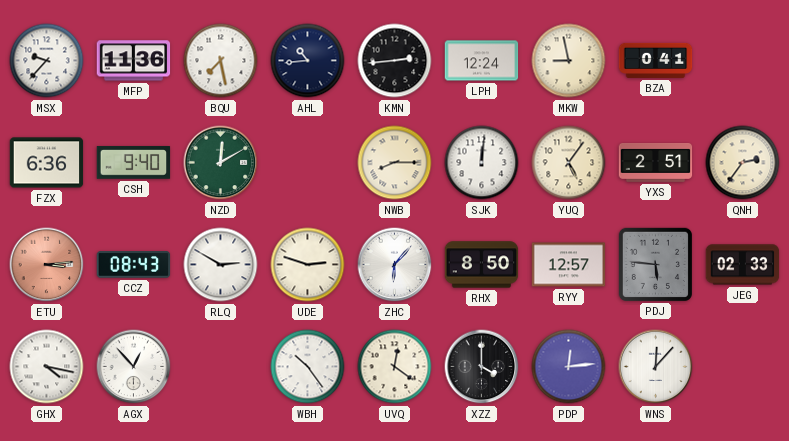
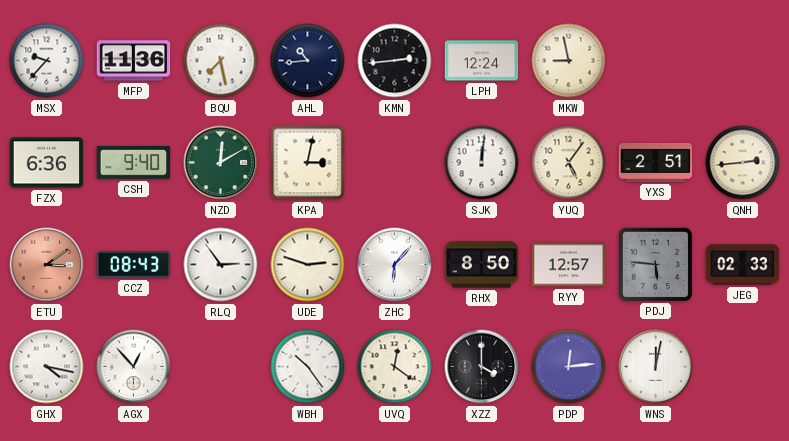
BZA: 0:41 -> none
KPA: none -> 3:02
NWB: 8:15 -> none
QNH: 2:36 -> 2:44
ETU: 3:14 -> 3:09
RLQ: 2:50 -> 2:54
WNS: 12:07 -> 12:02
